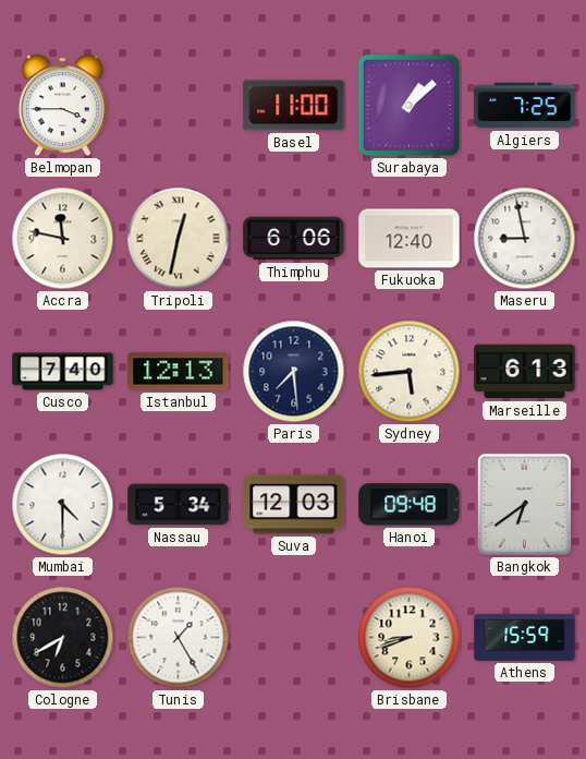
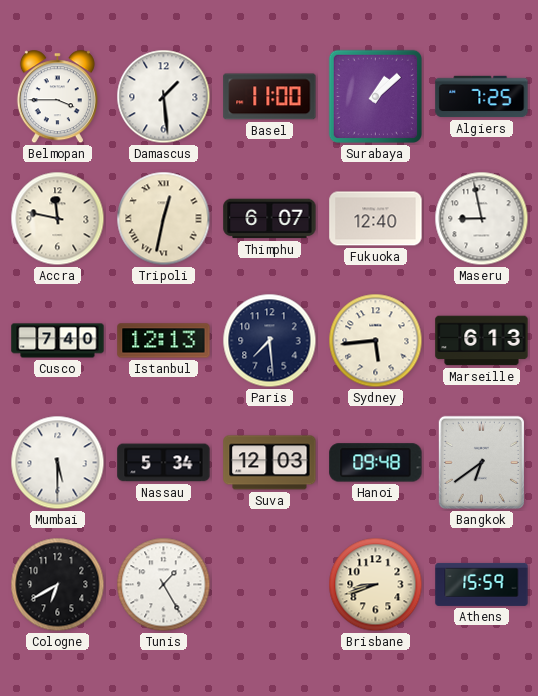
Damascus: none -> 1:29
Thimphu: 6:06 -> 6:07
Mumbai: 4:30 -> 5:30
